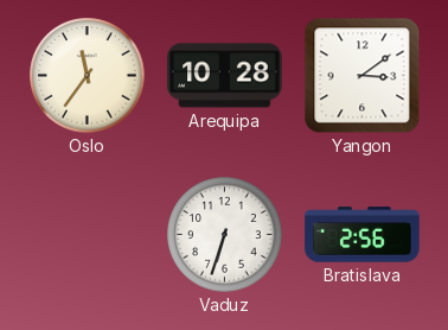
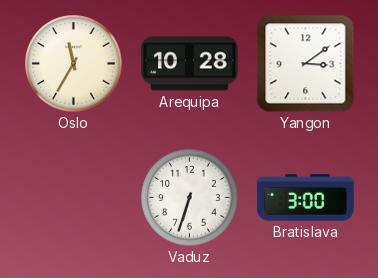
Oslo: 11:36 -> 11:35
Bratislava: 2:56 -> 3:00
